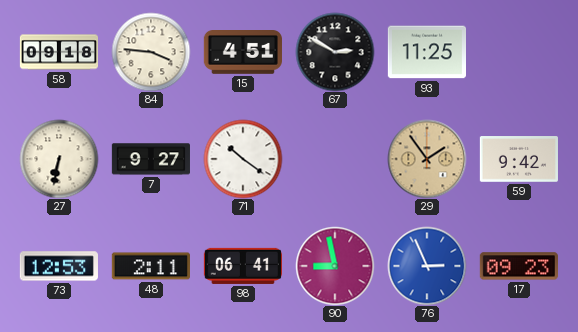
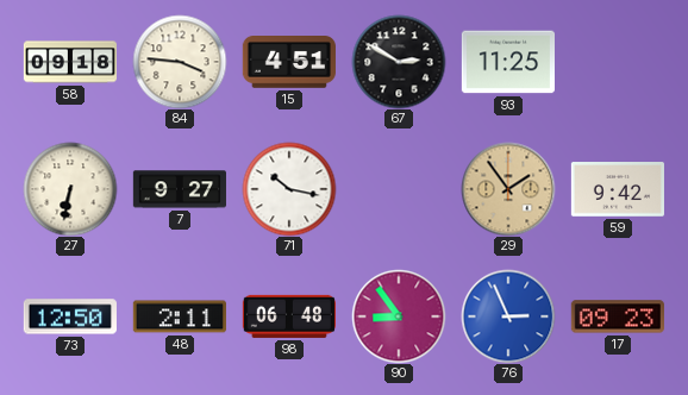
71: 10:21 -> 10:17
73: 12:53 -> 12:50
98: 06:41 -> 06:48
90: 8:58 -> 8:54
